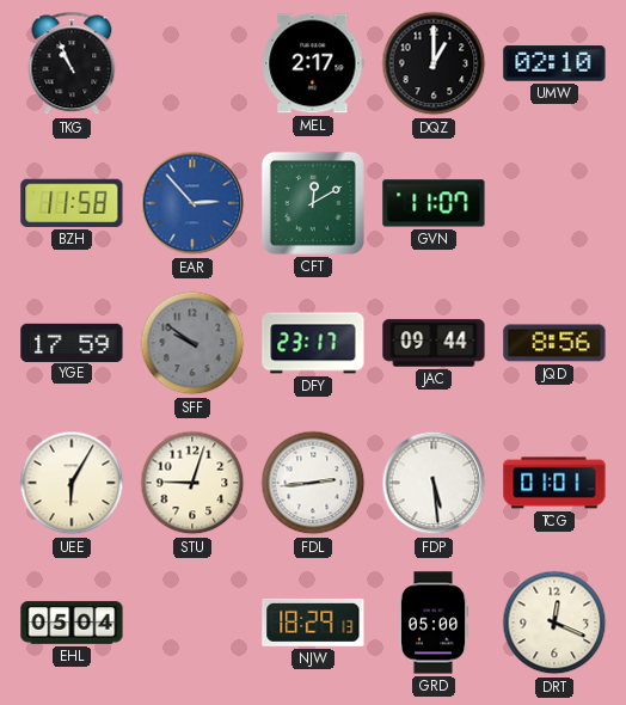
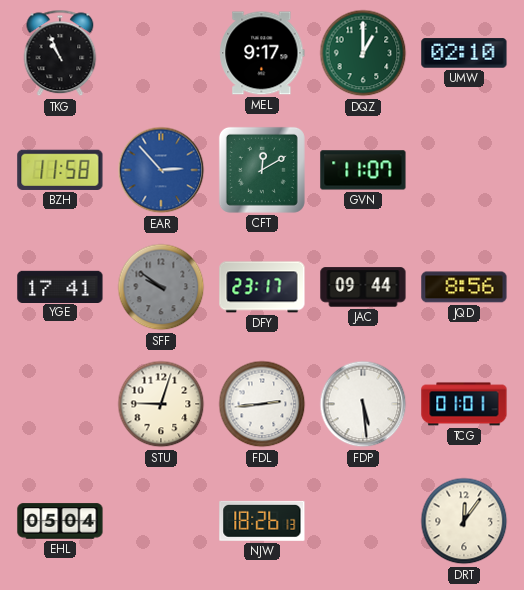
MEL: 2:17 -> 9:17
DQZ dial: black -> green
YGE: 17:59 -> 17:41
UEE: 6:05 -> none
NJW: 18:29 -> 18:26
GRD: 05:00 -> none
DRT: 12:19 -> 12:06
